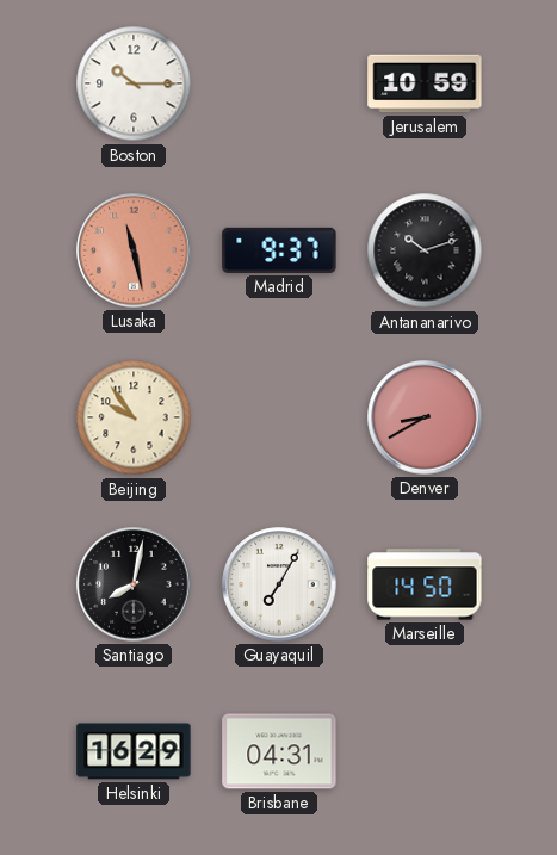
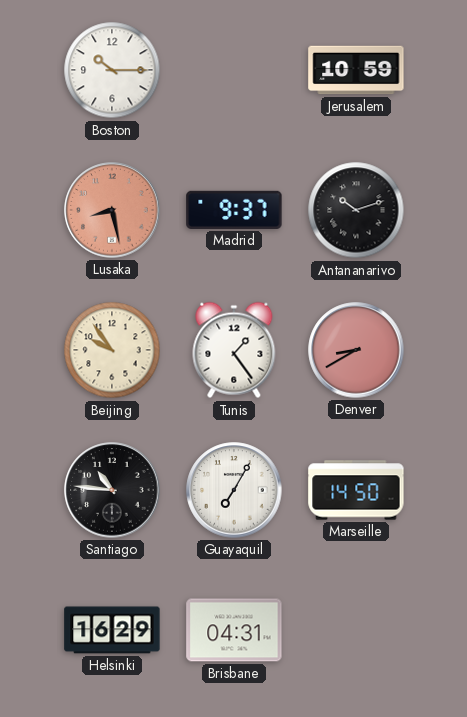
Lusaka: 11:28 -> 8:28
Tunis: none -> 1:24
Santiago: 8:02 -> 10:46
